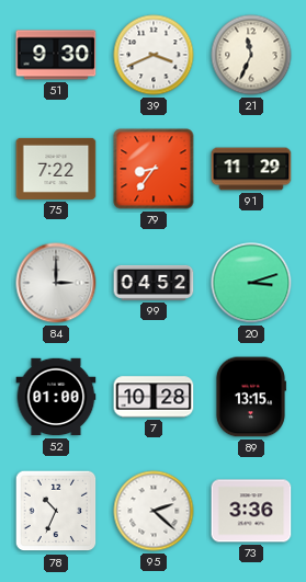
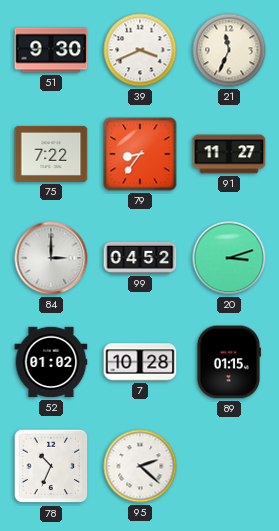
91: 11:29 -> 11:27
52: 01:00 -> 01:02
89: 13:15 -> 01:15
73: 3:36 -> none
